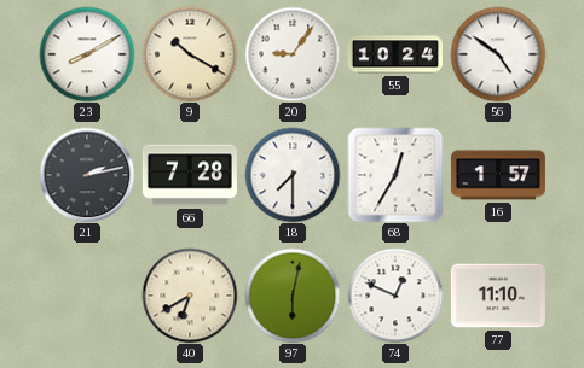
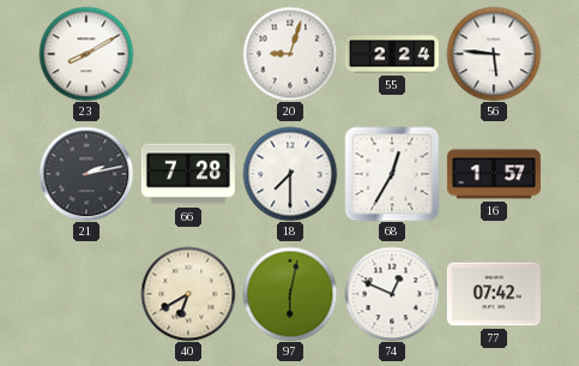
9: 10:20 -> none
20: 9:06 -> 9:03
55: 10:24 -> 2:24
56: 4:51 -> 5:46
77: 11:10 -> 07:42
